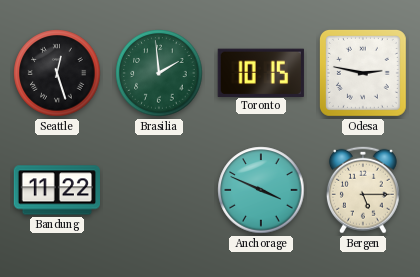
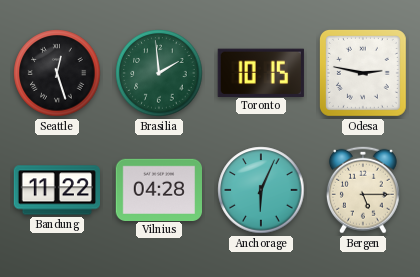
Vilnius: none -> 04:28
Anchorage: 3:49 -> 6:04
